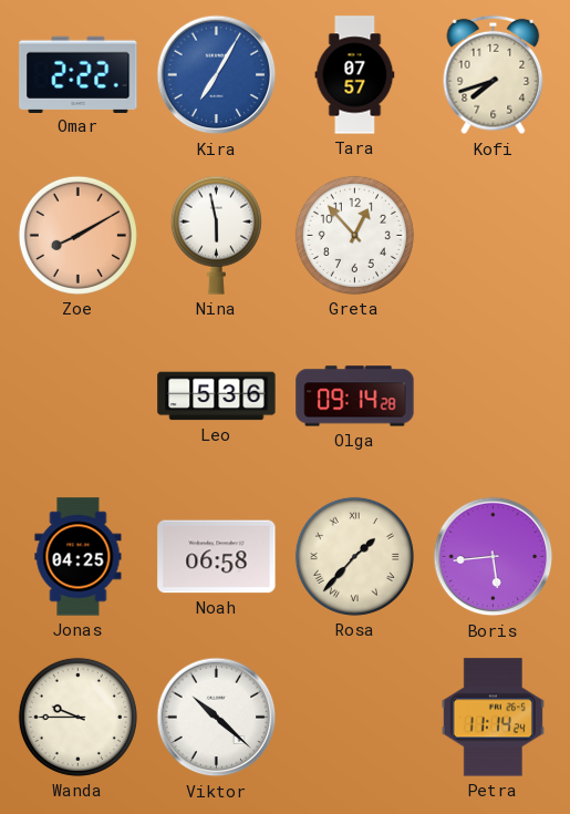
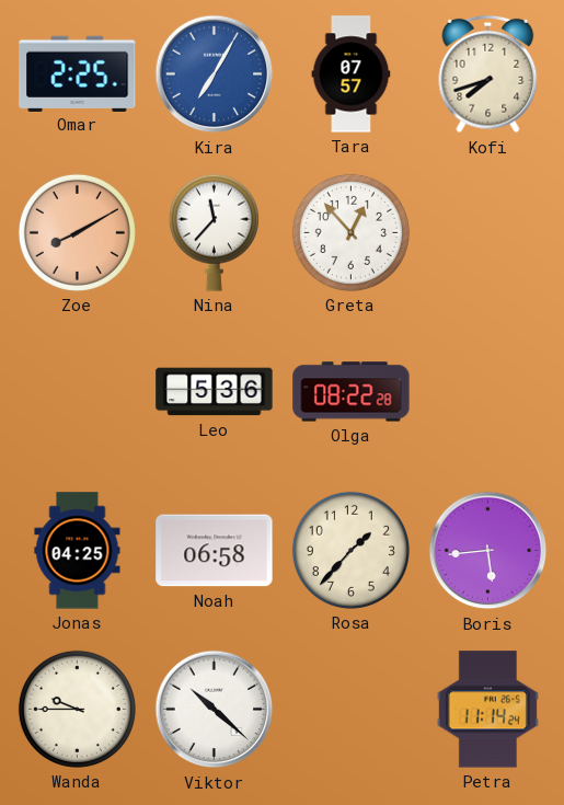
Omar: 2:22 -> 2:25
Nina: 5:58 -> 11:37
Olga: 09:14 -> 08:22
Rosa numerals: Roman -> Arabic
